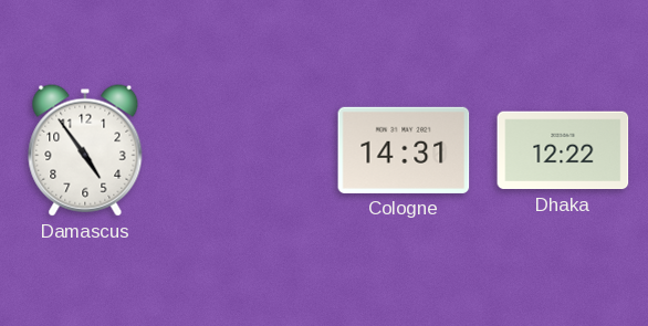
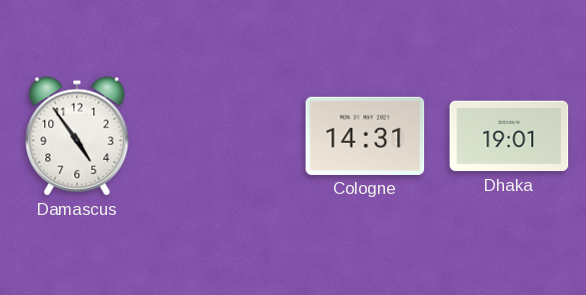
Dhaka: 12:22 -> 19:01
